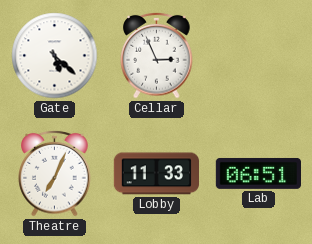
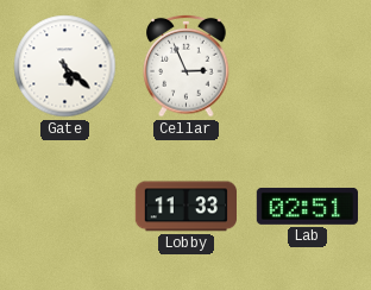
Theatre: 7:04 -> none
Lab: 06:51 -> 02:51
